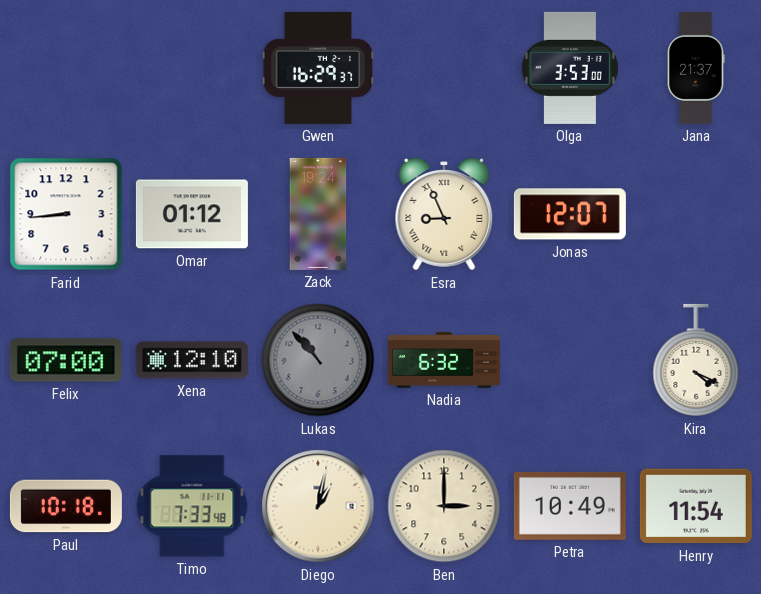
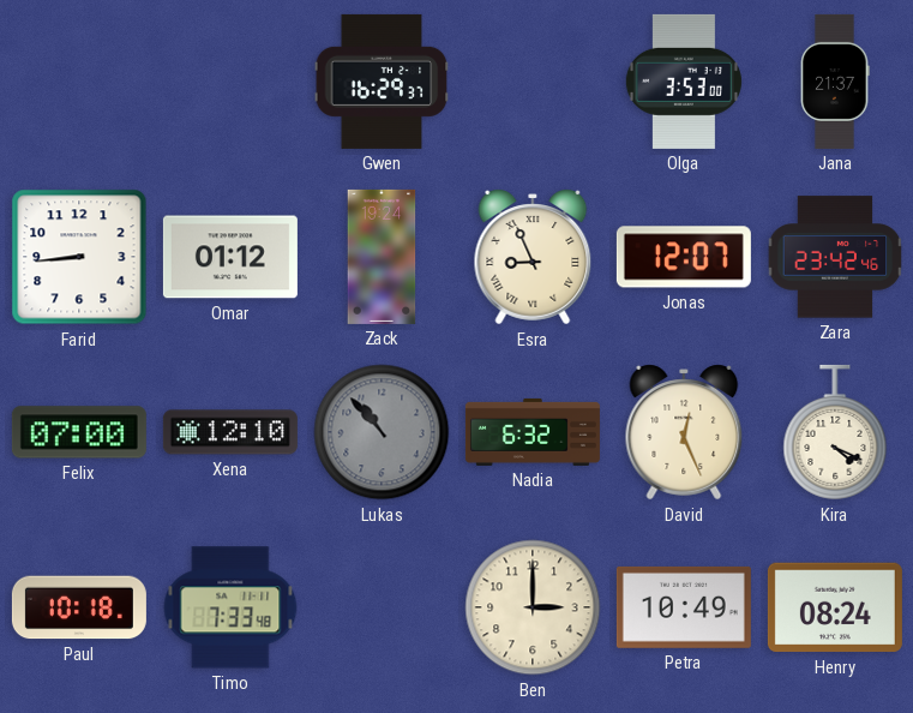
Zara: none -> 23:42
David: none -> 12:26
Diego: 1:02 -> none
Henry: 11:54 -> 08:24
